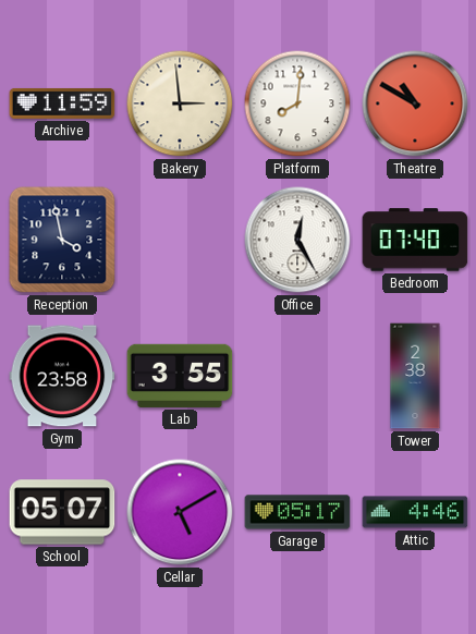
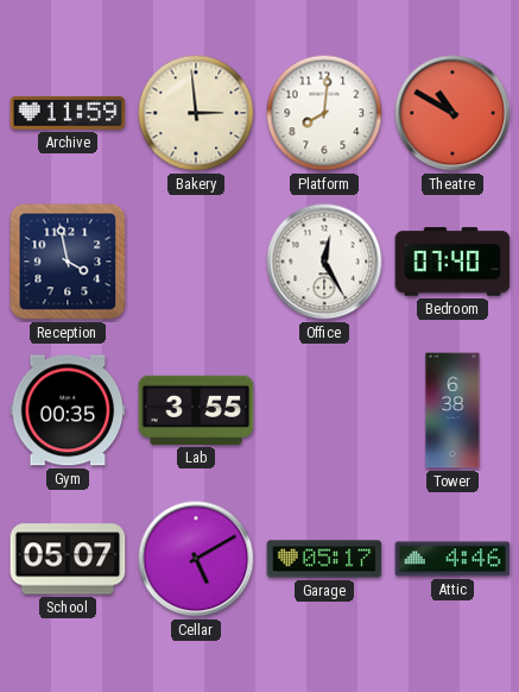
Gym: 23:58 -> 00:35
Tower: 2:38 -> 6:38
